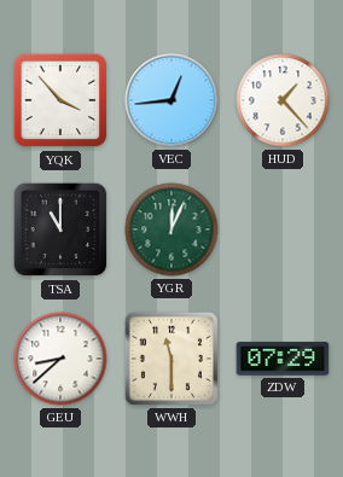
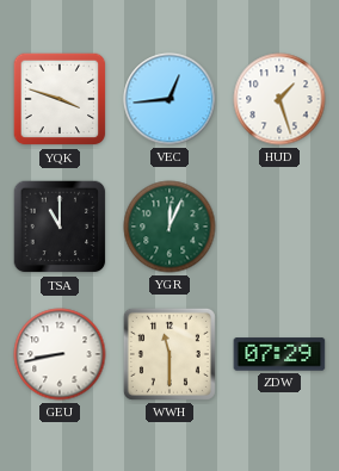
YQK: 3:53 -> 3:48
HUD: 1:23 -> 1:27
GEU: 8:38 -> 8:43
